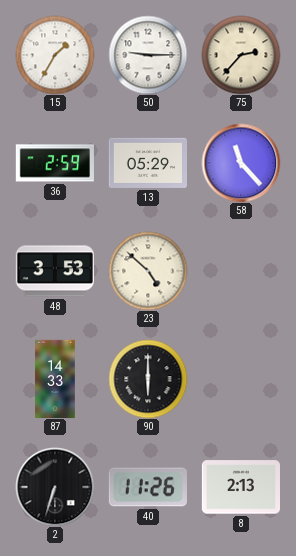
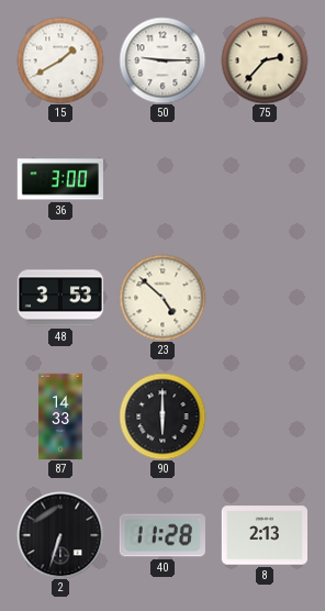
15: 1:35 -> 1:40
36: 2:59 -> 3:00
13: 05:29 -> none
58: 11:23 -> none
40: 11:26 -> 11:28
